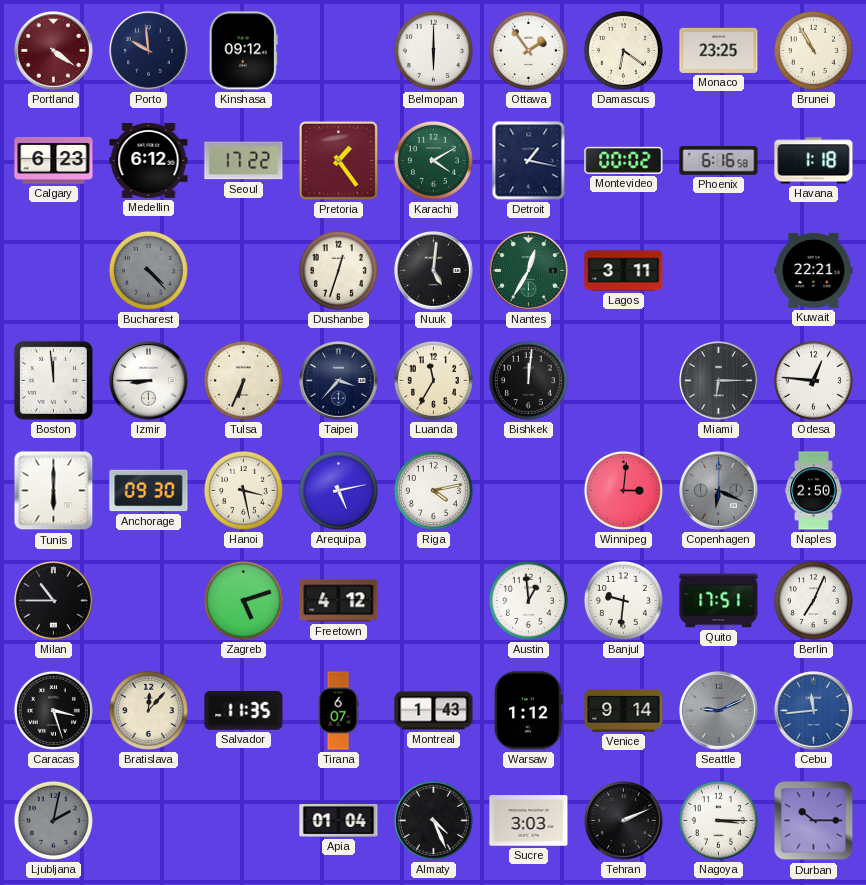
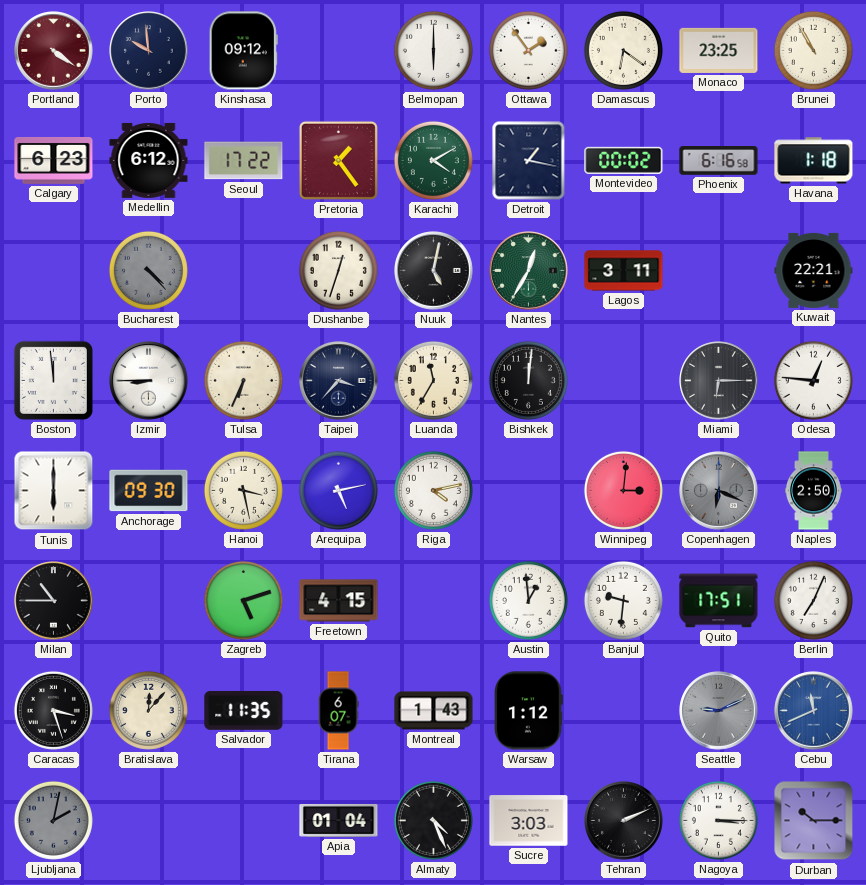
Nuuk: 5:01 -> 5:02
Freetown: 4:12 -> 4:15
Venice: 9:14 -> none
Cebu: 11:44 -> 11:41
